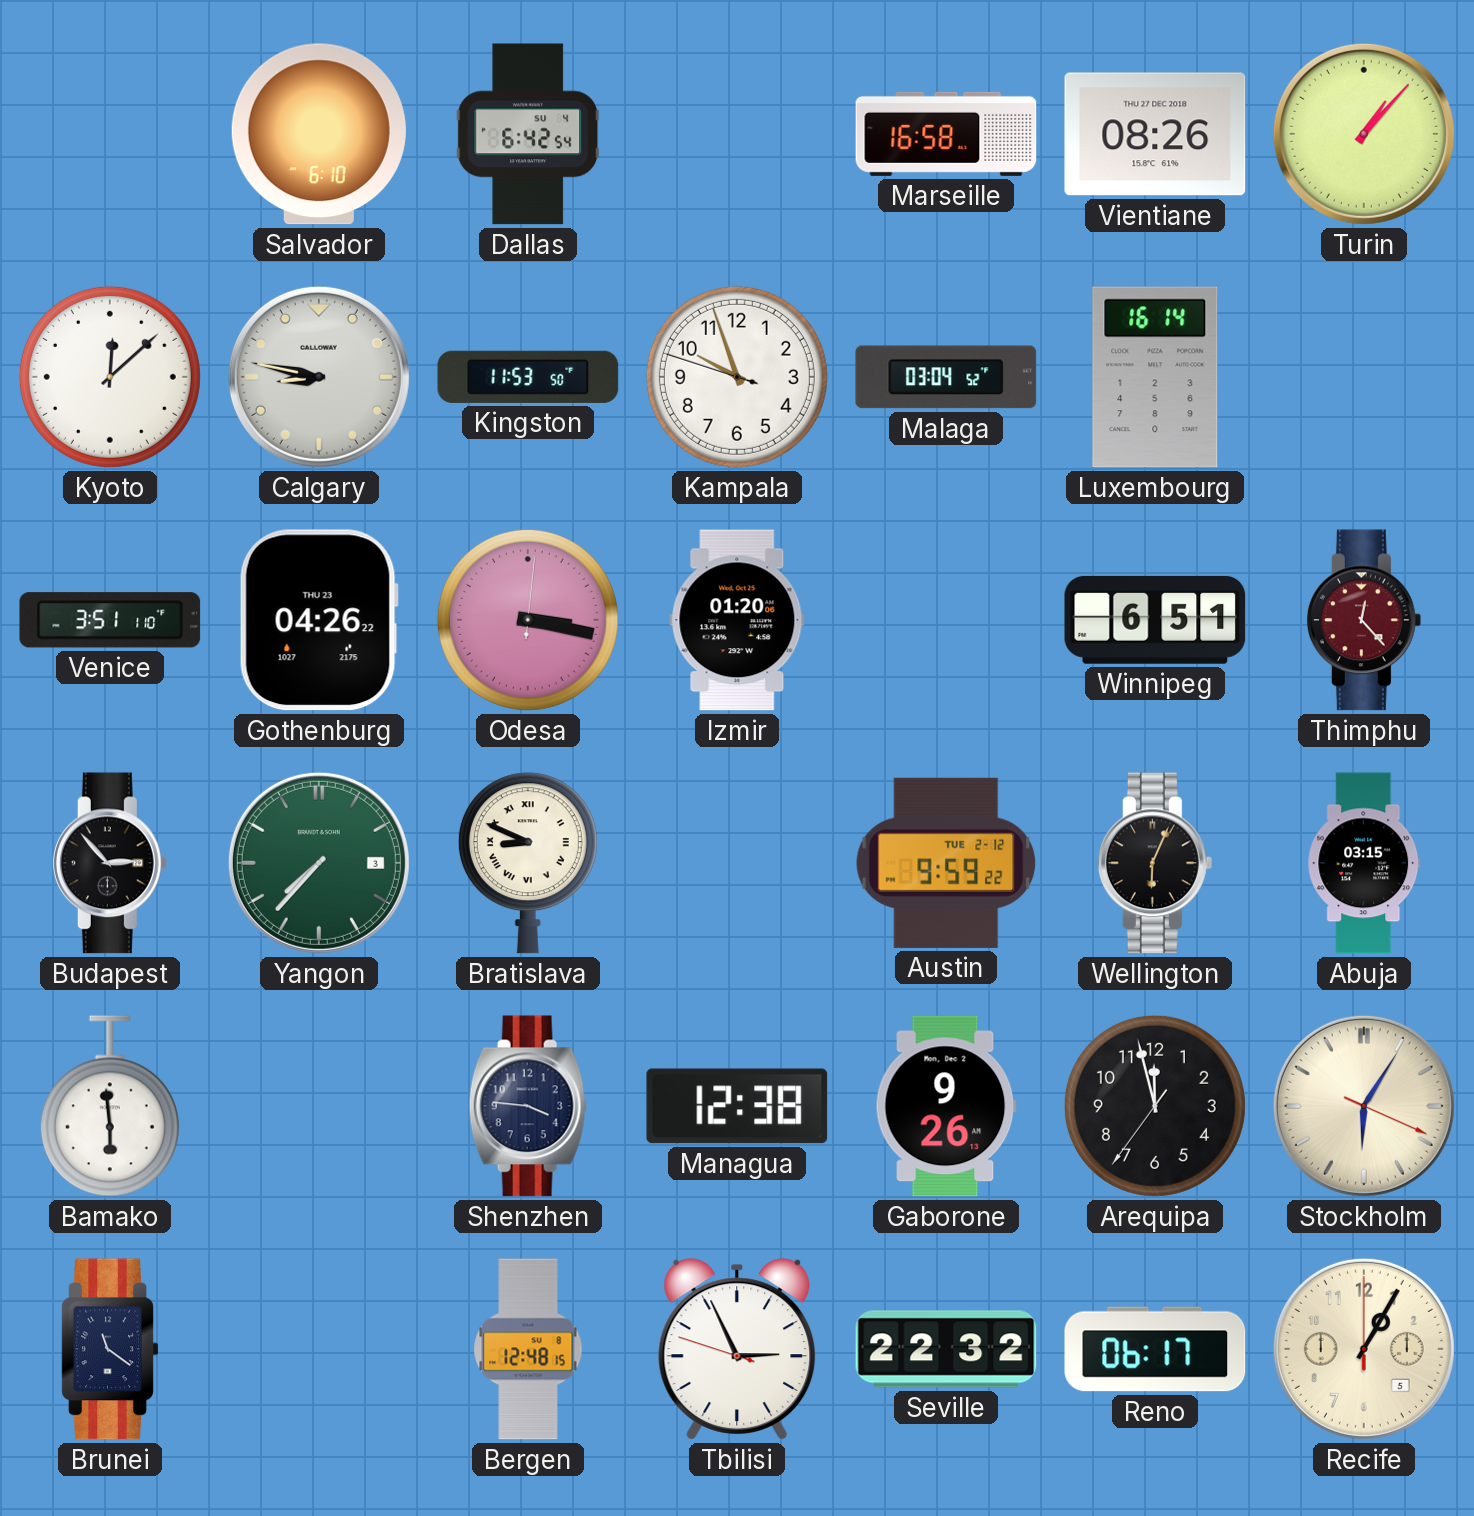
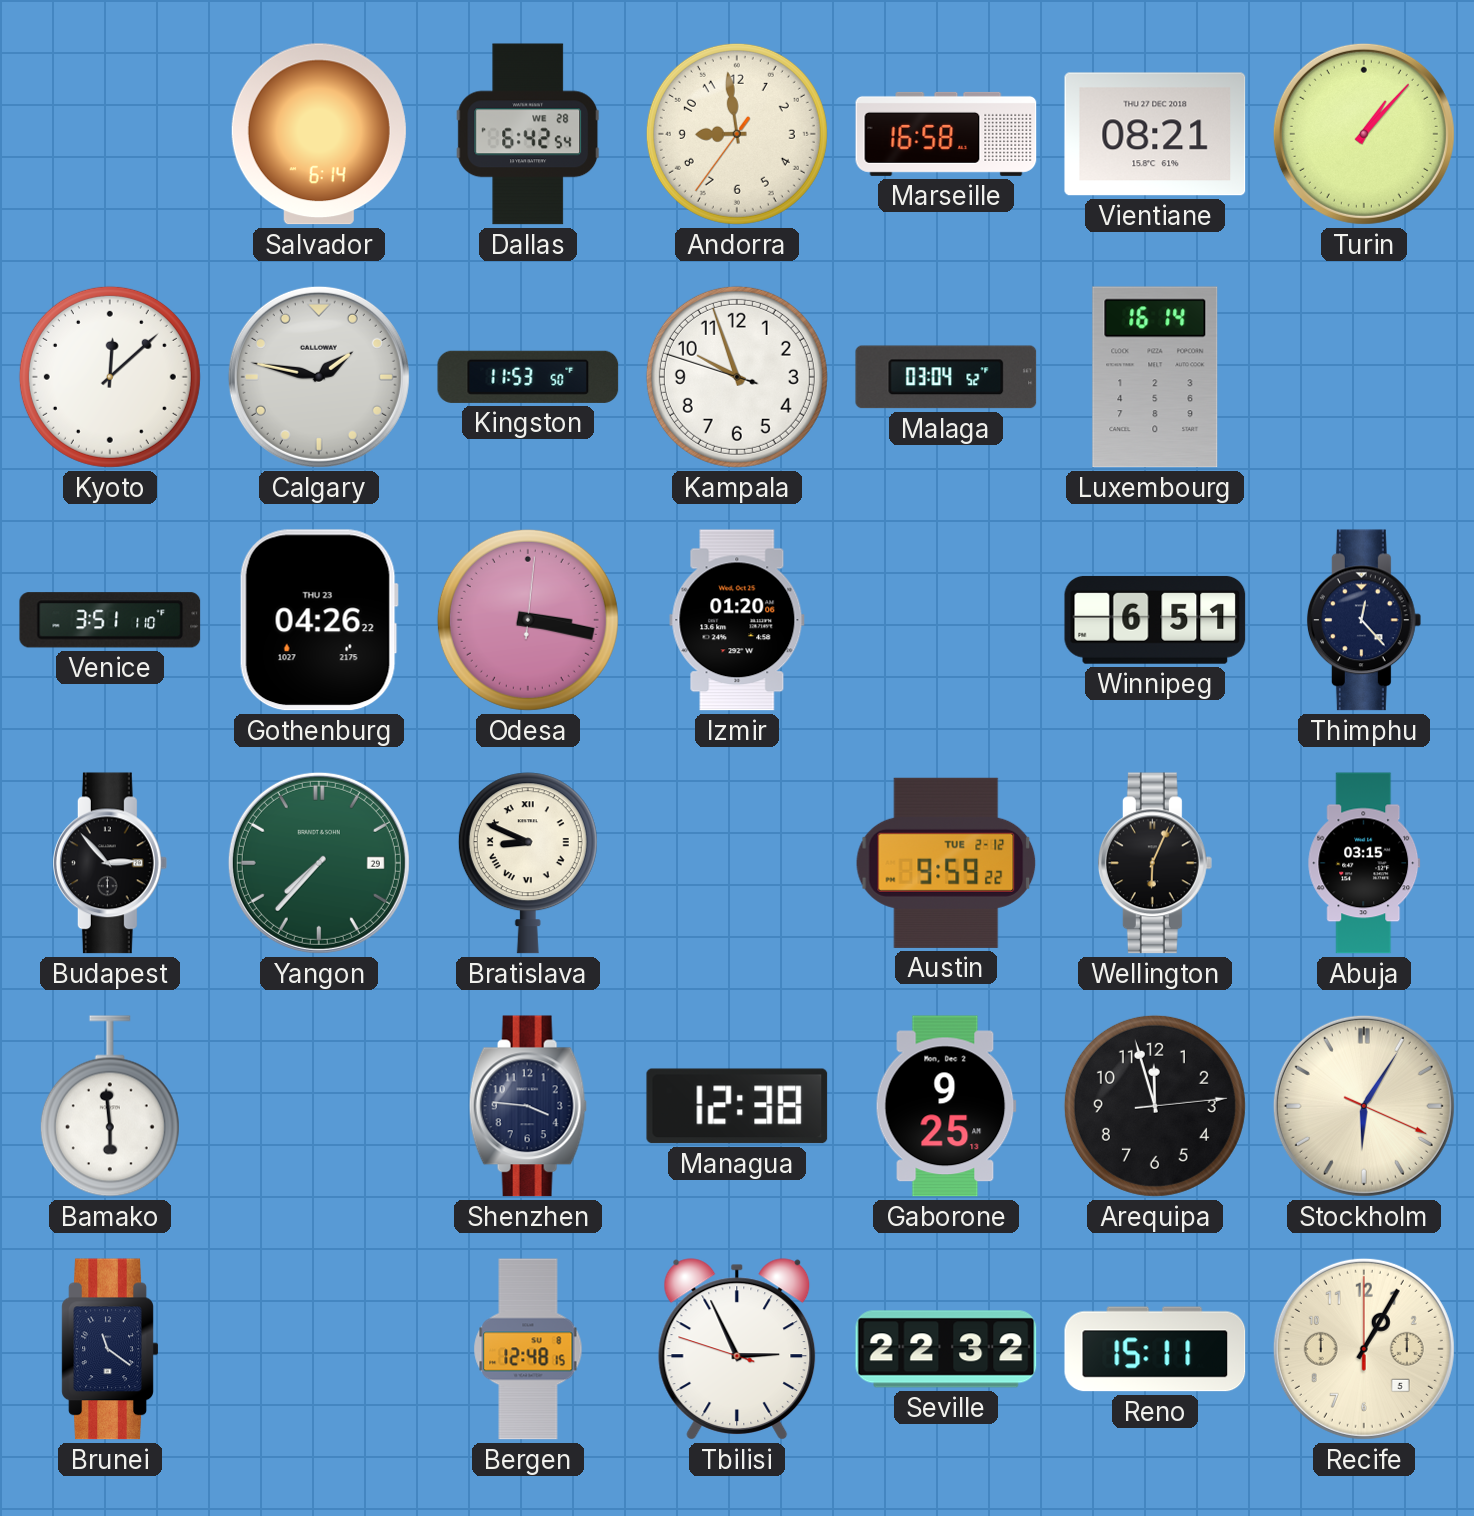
Salvador: 6:10 -> 6:14
Dallas date: SU 4 -> WE 28
Andorra: none -> 8:58
Vientiane: 08:26 -> 08:21
Calgary: 8:47 -> 1:47
Thimphu dial: burgundy -> navy
Yangon date: 3 -> 29
Gaborone: 9:26 -> 9:25
Arequipa: 11:57:36 -> 11:57:14
Reno: 06:17 -> 15:11
